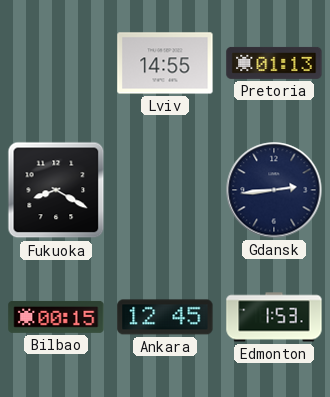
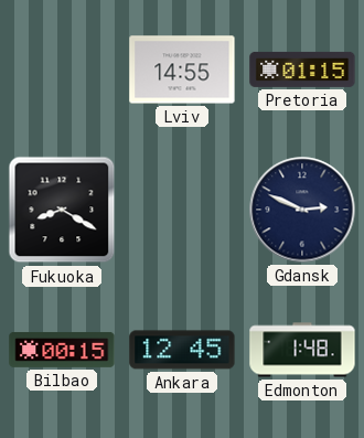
Pretoria: 01:13 -> 01:15
Gdansk: 2:44 -> 2:49
Edmonton: 1:53 -> 1:48
